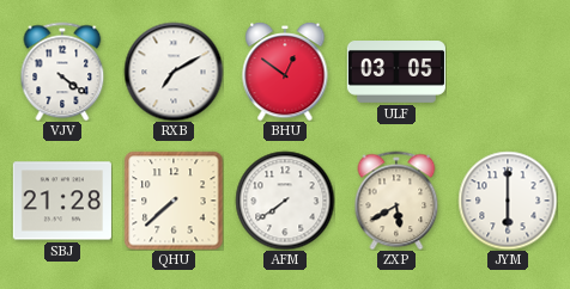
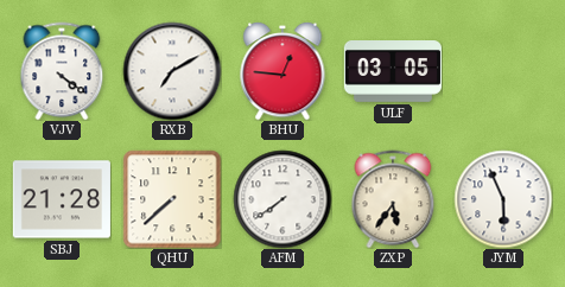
BHU: 12:51 -> 12:46
ZXP: 5:40 -> 5:36
JYM: 6:00 -> 5:56
